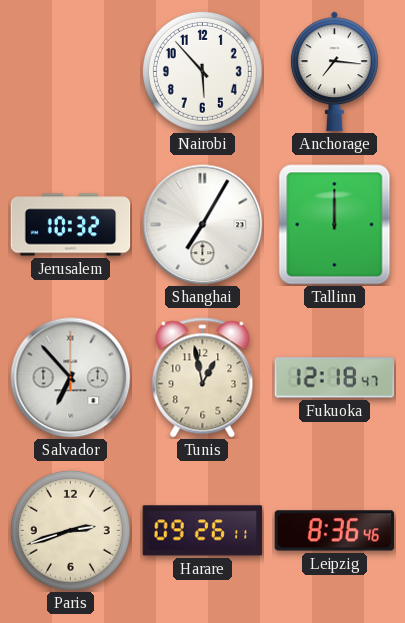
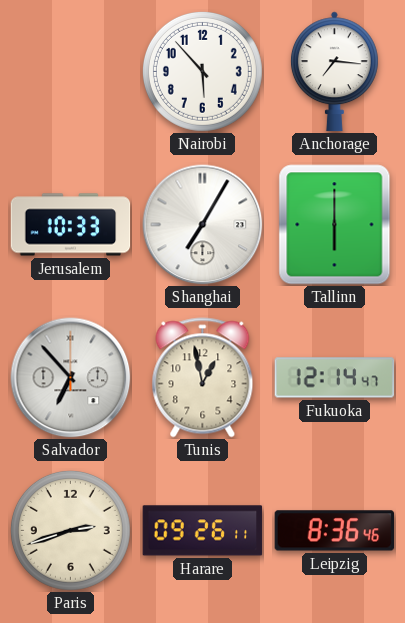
Jerusalem: 10:32 -> 10:33
Tallinn: 12:00 -> 6:00
Fukuoka: 12:18 -> 12:14
